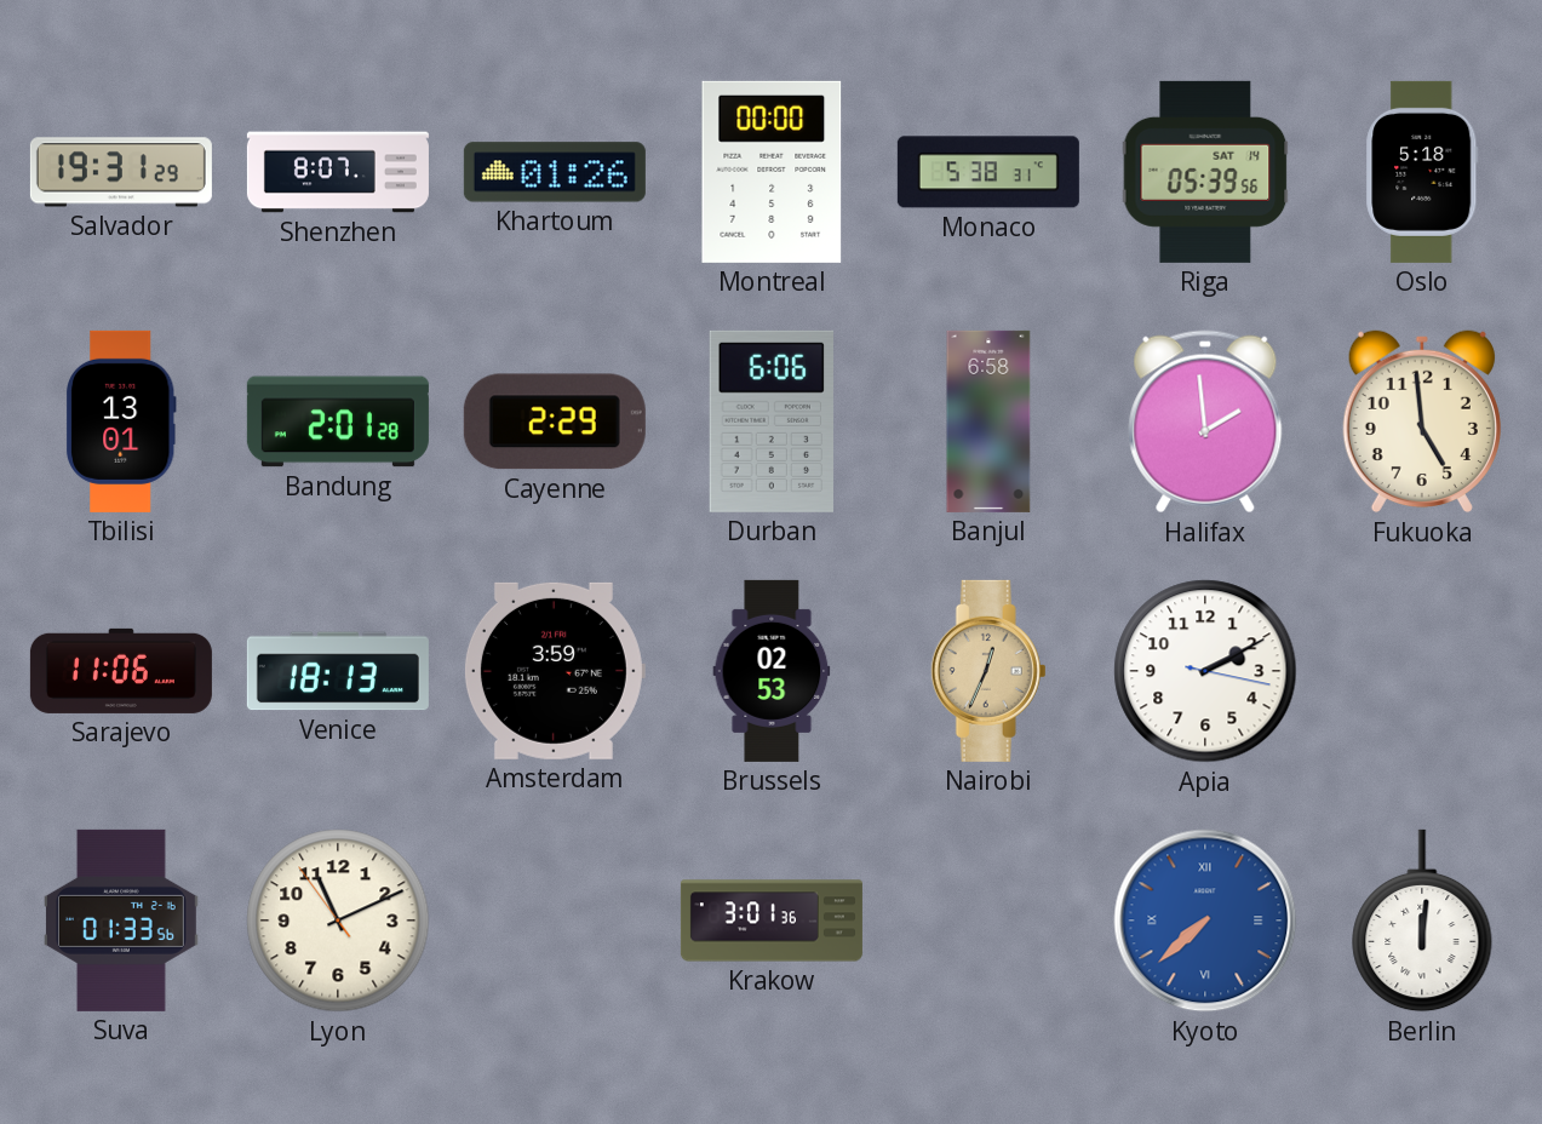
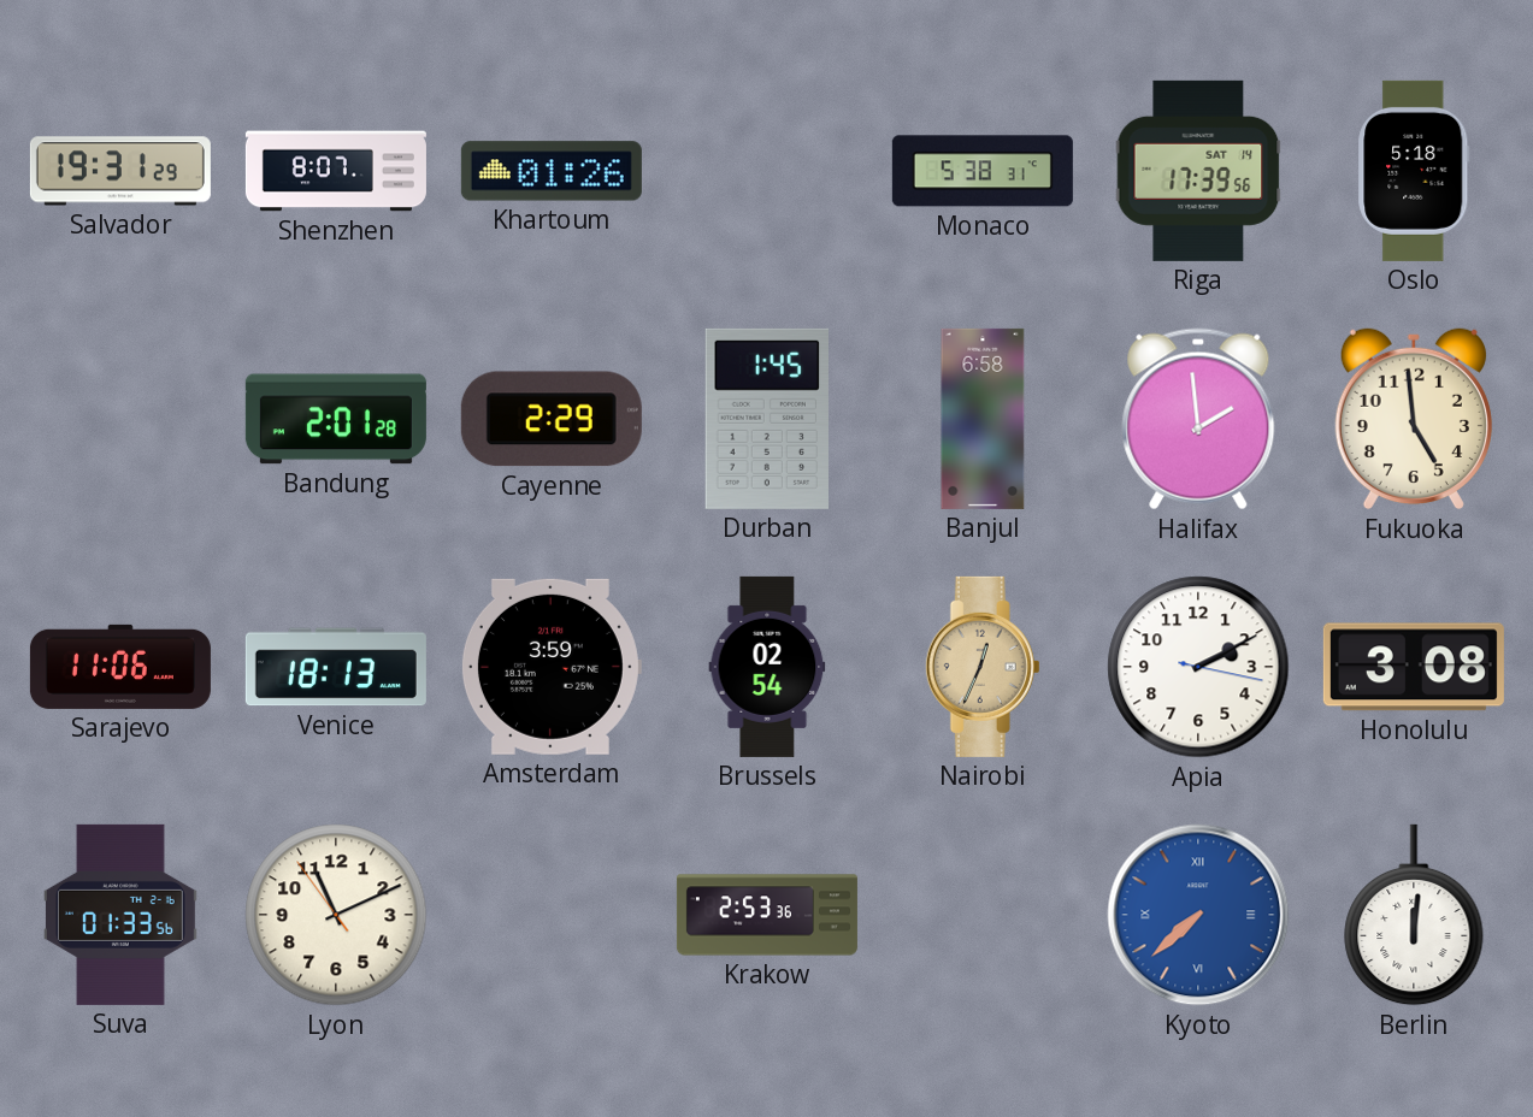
Montreal: 00:00 -> none
Riga: 05:39 -> 17:39
Tbilisi: 13:01 -> none
Durban: 6:06 -> 1:45
Brussels: 02:53 -> 02:54
Honolulu: none -> 3:08
Krakow: 3:01 -> 2:53
